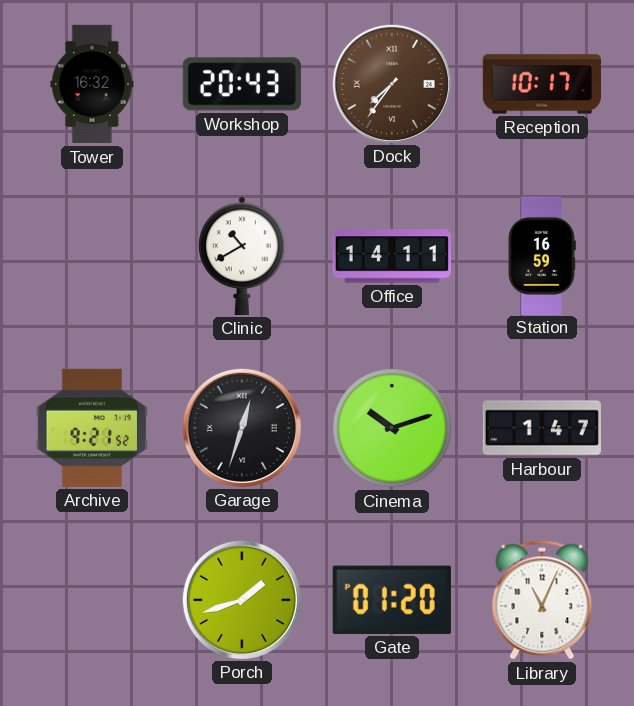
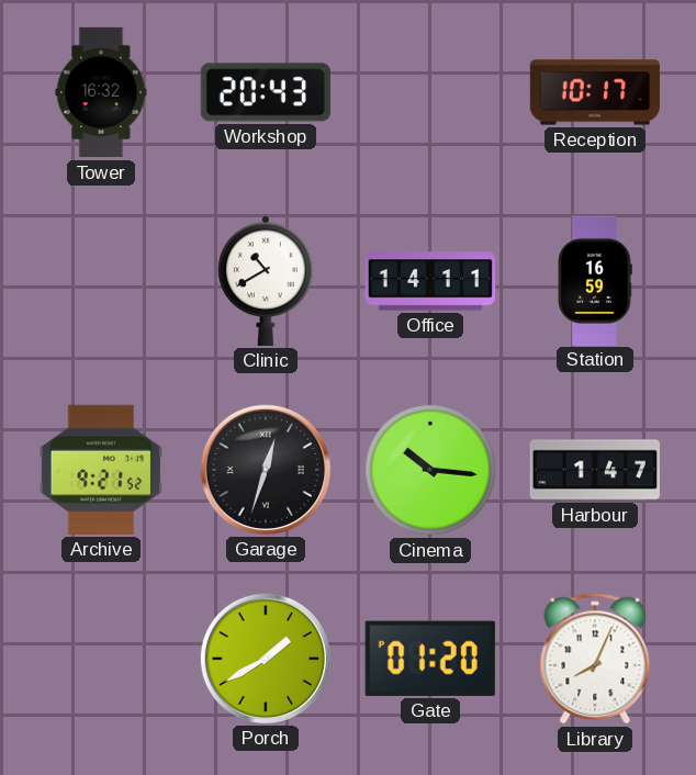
Dock: 7:36 -> none
Cinema: 10:12 -> 10:16
Porch: 1:42 -> 1:40
Library: 11:04 -> 8:04
